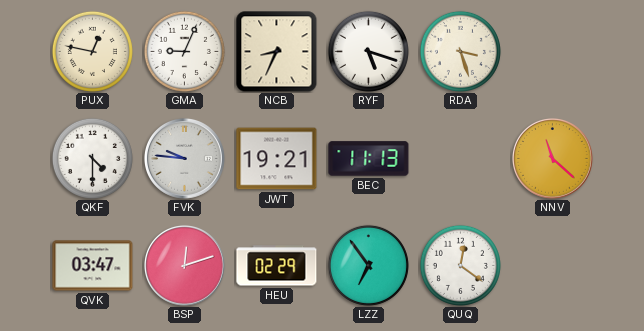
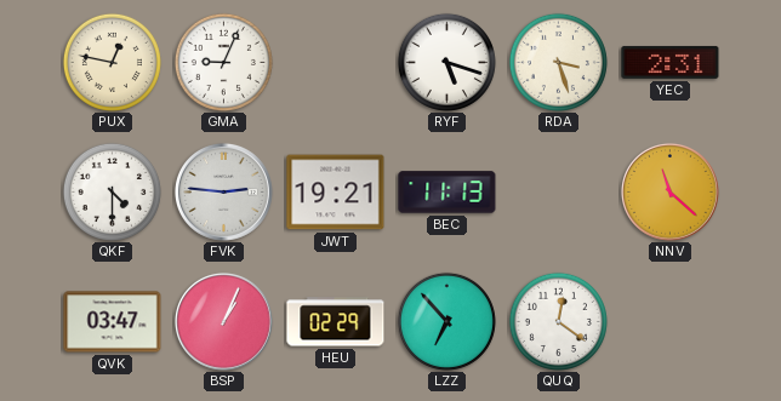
NCB: 8:34 -> none
YEC: none -> 2:31
FVK: 9:46 -> 2:46
BSP: 12:12 -> 1:04
LZZ: 6:54 -> 6:53
